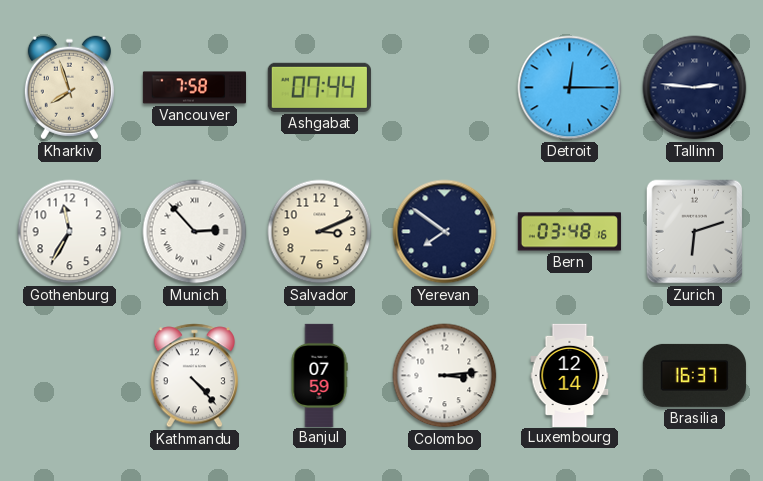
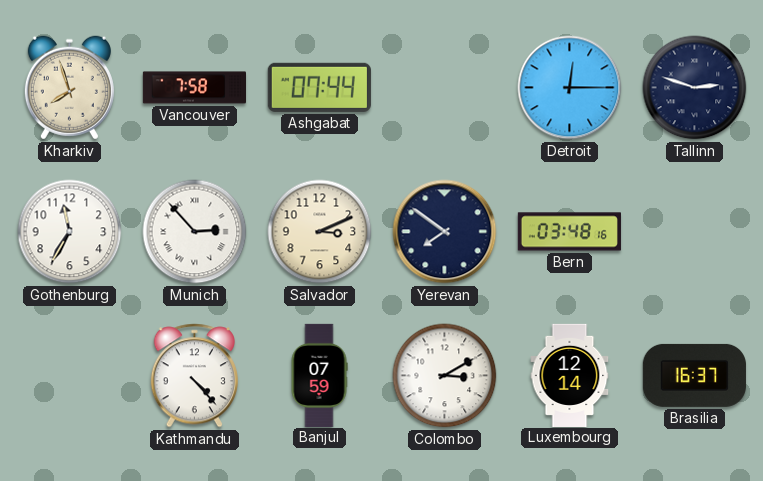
Tallinn: 2:46 -> 2:48
Zurich: 6:12 -> none
Colombo: 3:14 -> 3:10
